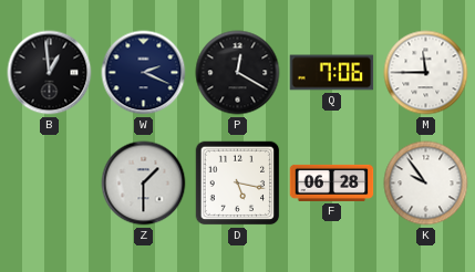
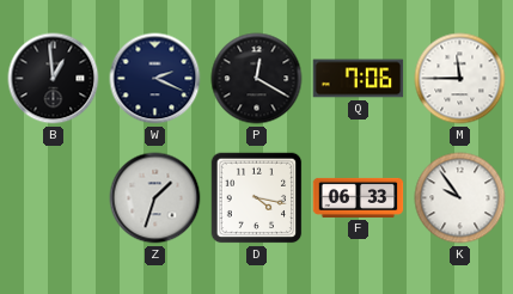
Z: 1:30 -> 1:33
D: 5:17 -> 4:17
F: 06:28 -> 06:33
